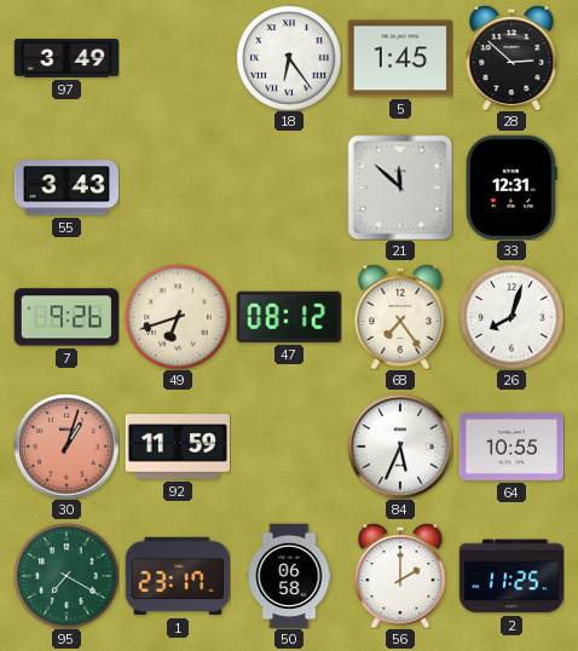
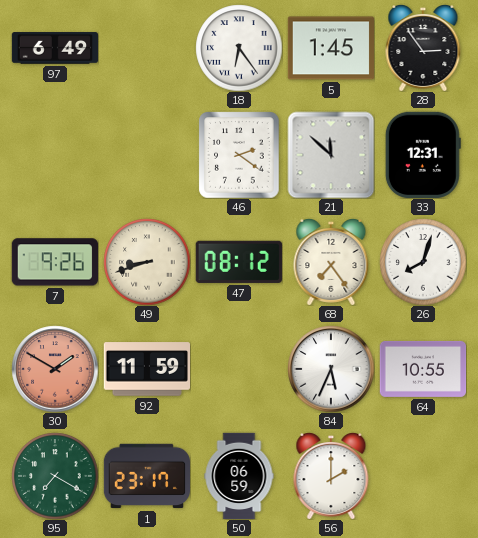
97: 3:49 -> 6:49
28: 2:52 -> 2:54
55: 3:43 -> none
46: none -> 2:21
49: 6:42 -> 8:42
30: 1:03 -> 1:50
50: 06:58 -> 06:59
2: 11:25 -> none
